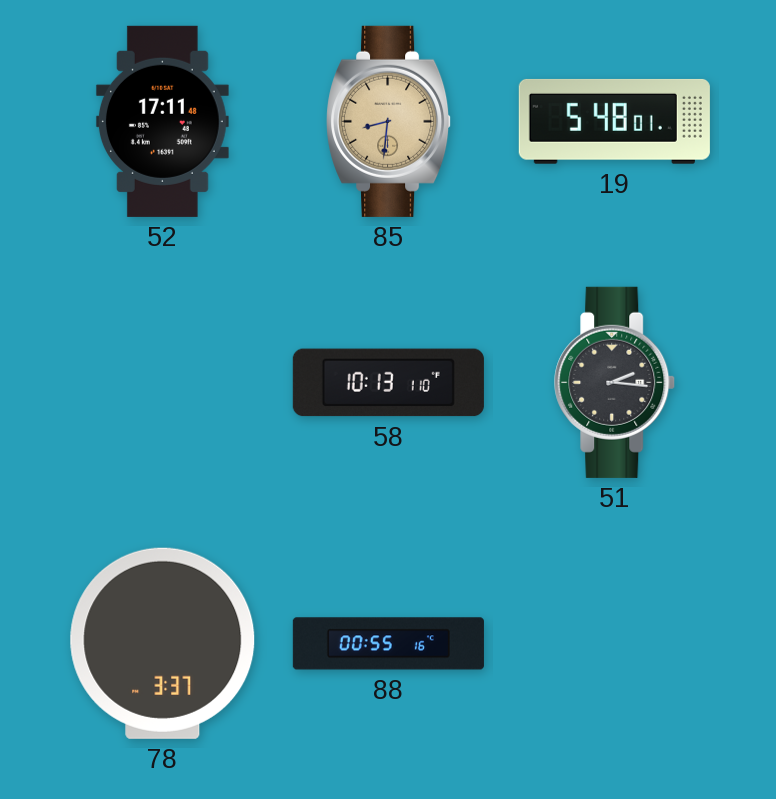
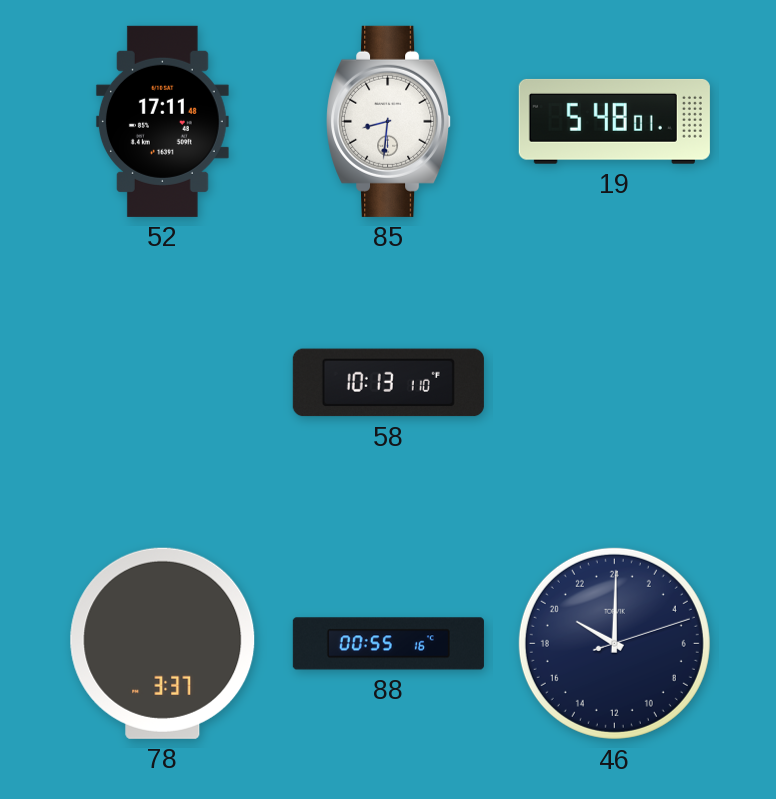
85 dial: champagne -> white
51: 2:16 -> none
46: none -> 20:00
